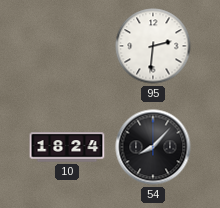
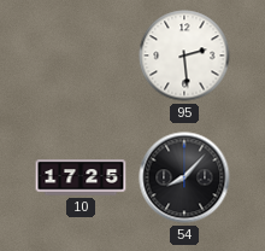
95: 2:31 -> 2:29
10: 18:24 -> 17:25
